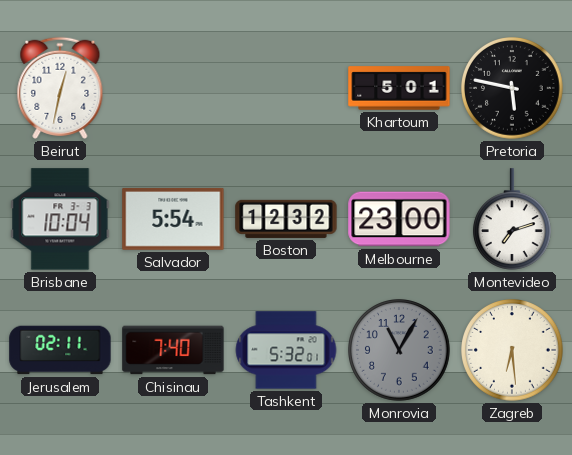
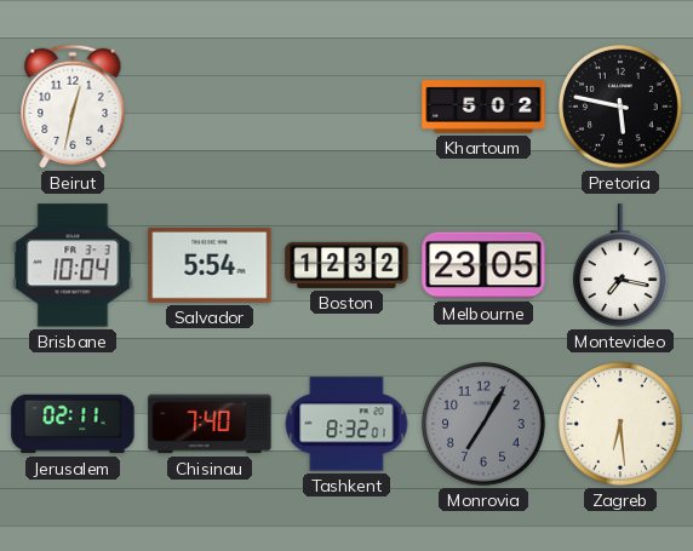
Khartoum: 5:01 -> 5:02
Melbourne: 23:00 -> 23:05
Montevideo: 7:12 -> 7:17
Tashkent: 5:32 -> 8:32
Monrovia: 11:05 -> 7:05
